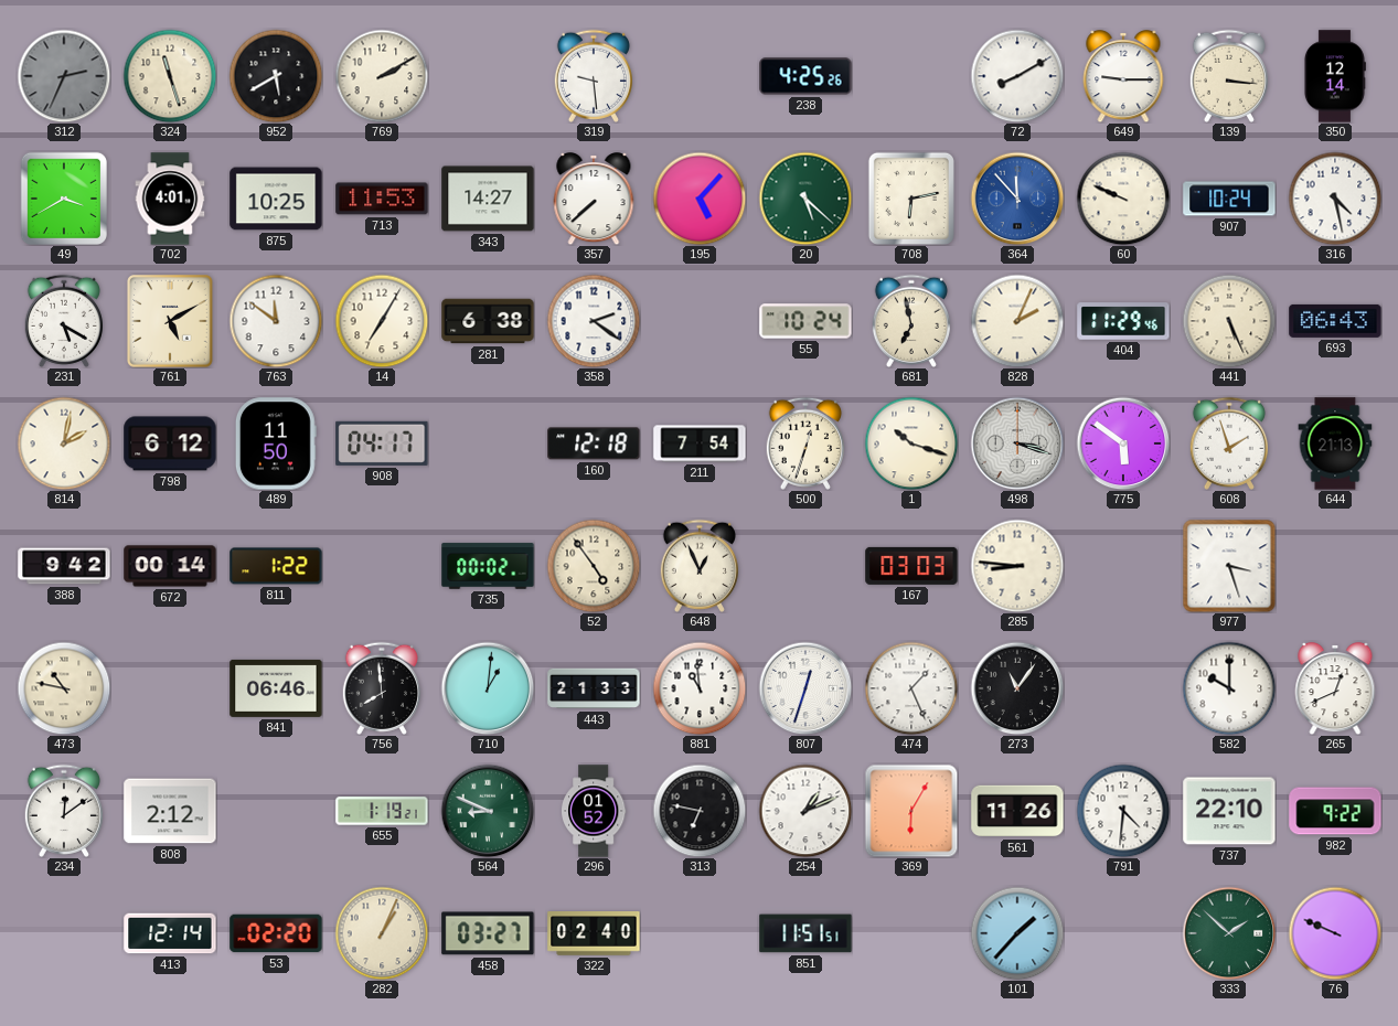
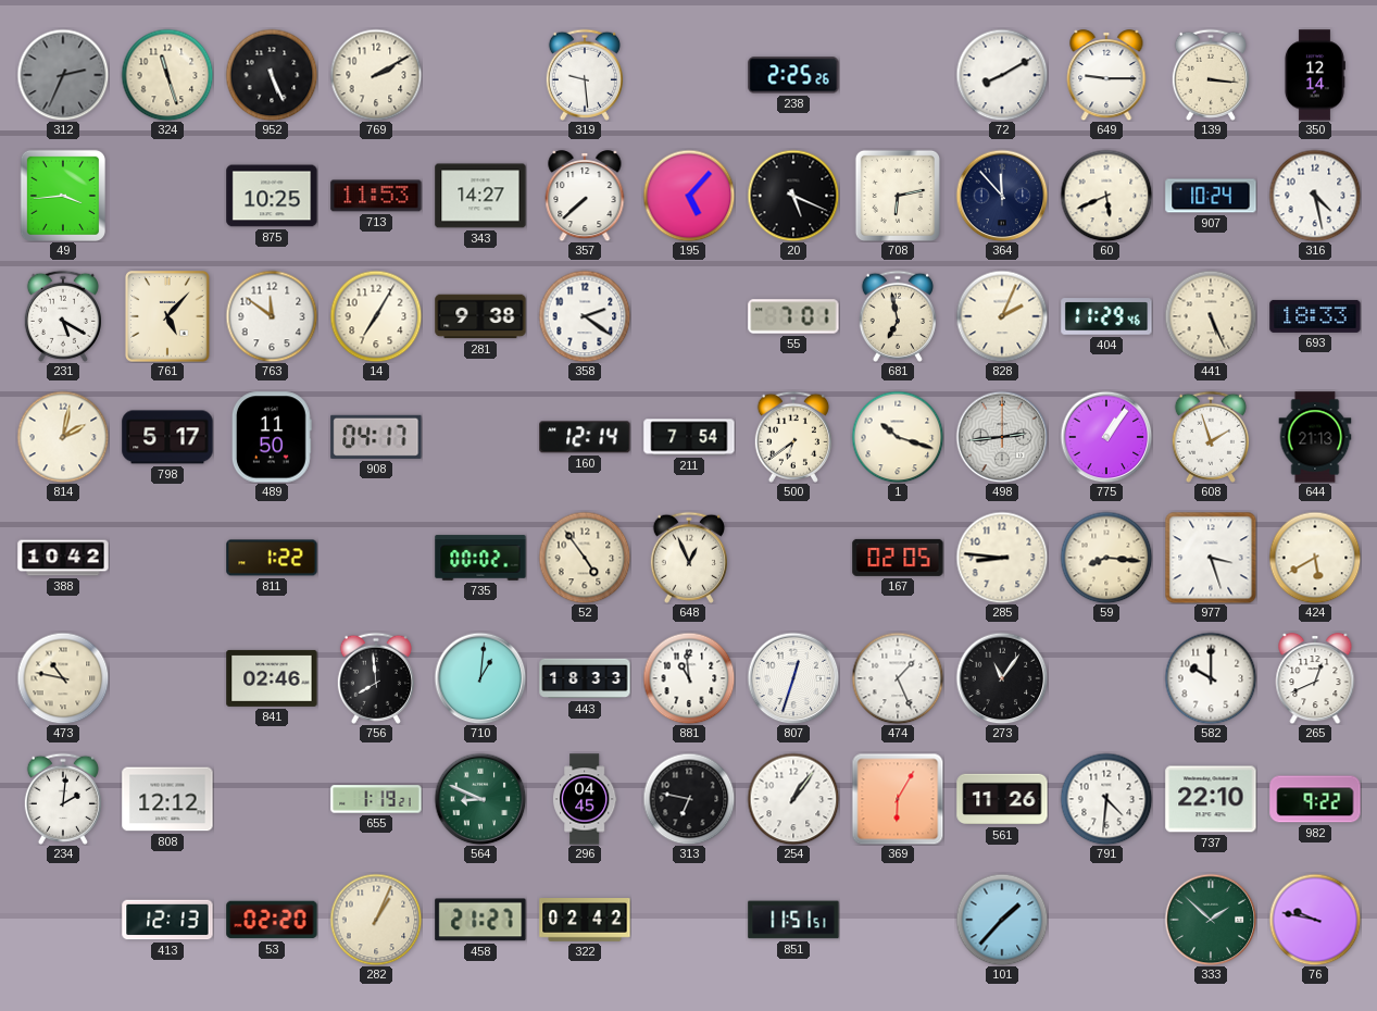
952: 5:40 -> 5:26
238: 4:25 -> 2:25
49: 3:40 -> 3:44
702: 4:01 -> none
20: 5:22 -> 5:19
20 dial: green -> black
364 dial: blue -> navy
60: 9:49 -> 5:41
761: 5:10 -> 5:07
281: 6:38 -> 9:38
55: 10:24 -> 7:01
693: 06:43 -> 18:33
798: 6:12 -> 5:17
160: 12:18 -> 12:14
500: 12:33 -> 6:39
498: 3:18 -> 2:44
775: 5:51 -> 1:06
388: 9:42 -> 10:42
672: 00:14 -> none
167: 03:03 -> 02:05
59: none -> 8:16
424: none -> 5:40
841: 06:46 -> 02:46
443: 21:33 -> 18:33
234: 12:09 -> 2:01
808: 2:12 -> 12:12
296: 01:52 -> 04:45
254: 1:11 -> 1:06
413: 12:14 -> 12:13
458: 03:27 -> 21:27
322: 02:40 -> 02:42
76: 9:49 -> 9:47
